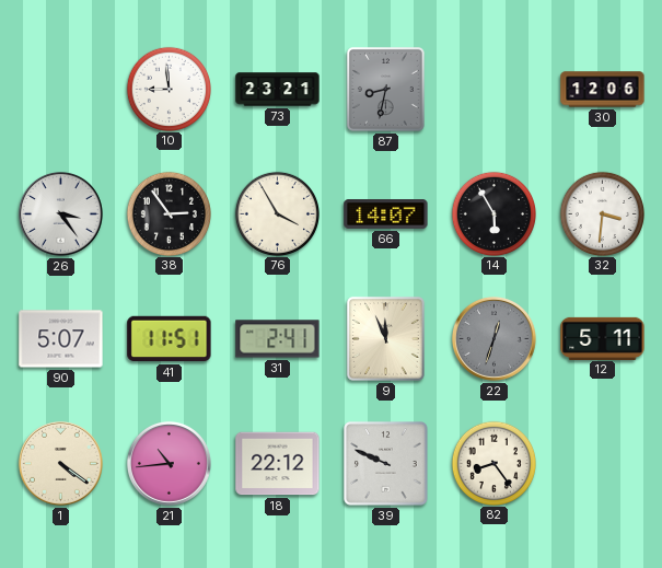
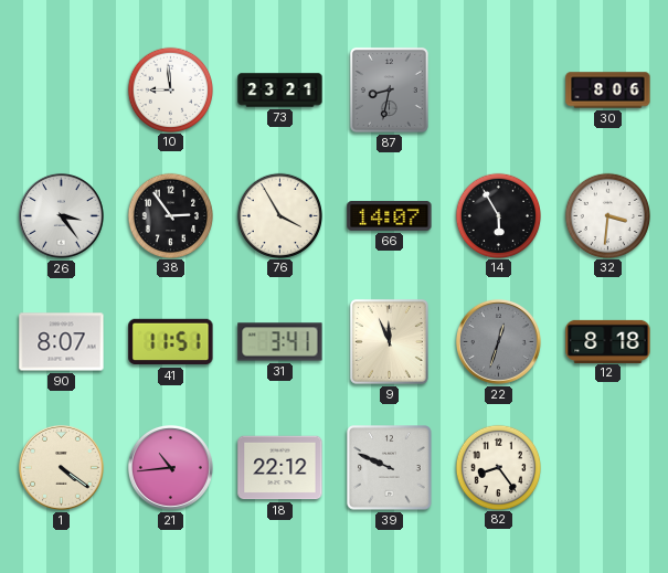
30: 12:06 -> 8:06
90: 5:07 -> 8:07
31: 2:41 -> 3:41
12: 5:11 -> 8:18
